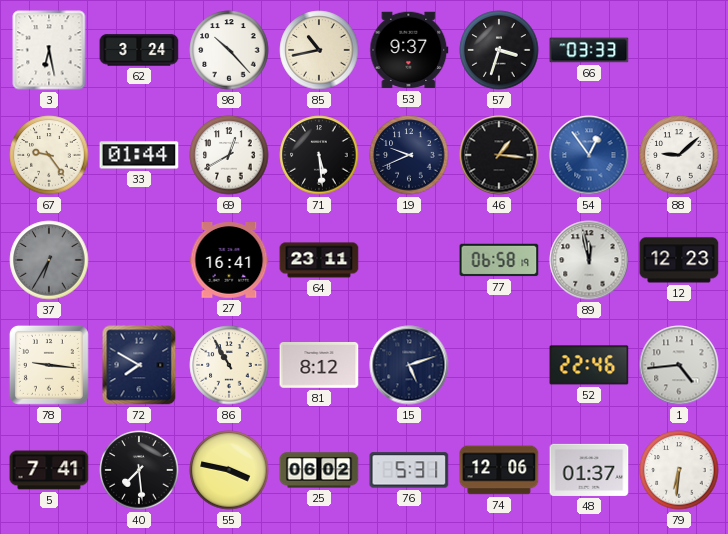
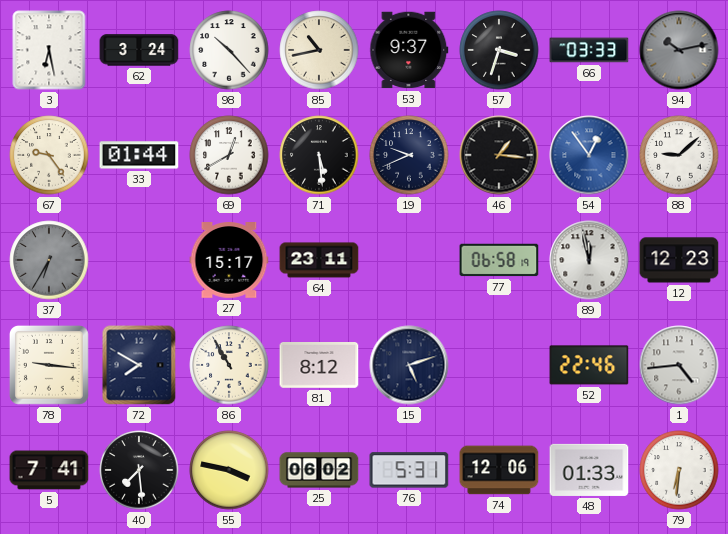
94: none -> 10:13
27: 16:41 -> 15:17
48: 01:37 -> 01:33
